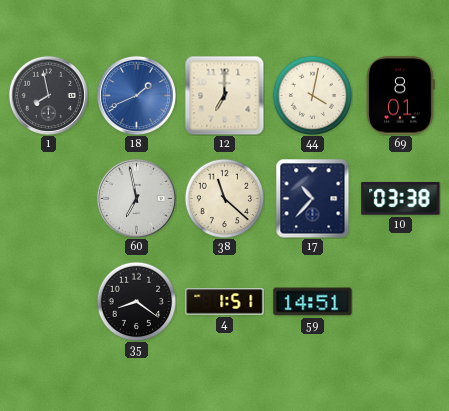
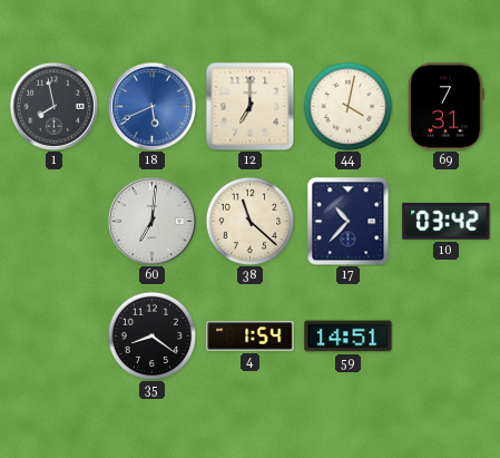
18: 1:41 -> 5:41
69: 8:01 -> 7:31
60: 6:58 -> 7:01
10: 03:38 -> 03:42
4: 1:51 -> 1:54
